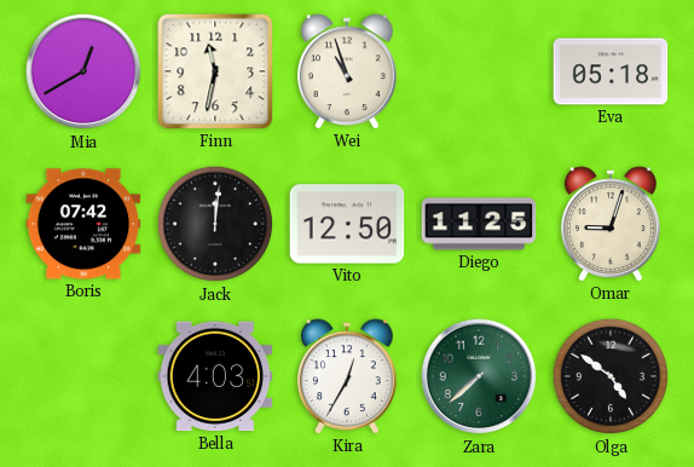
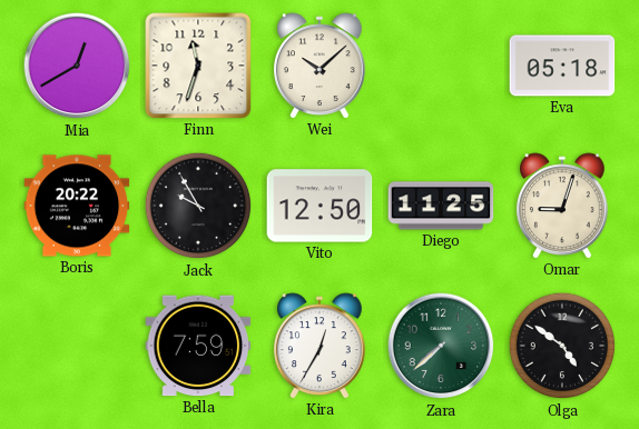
Finn: 11:32 -> 11:33
Wei: 10:57 -> 10:08
Boris: 07:42 -> 20:22
Jack: 12:01 -> 9:55
Bella: 4:03 -> 7:59
